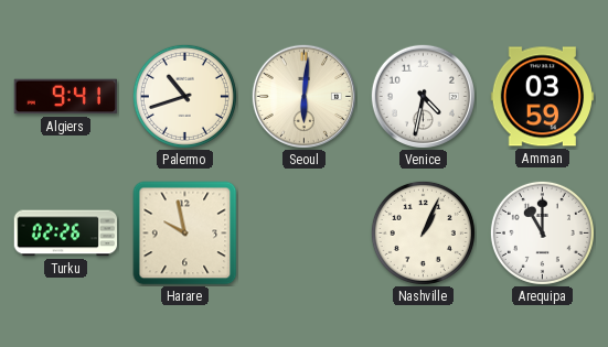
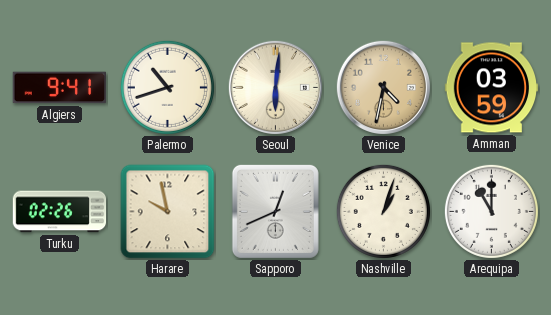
Venice dial: white -> champagne
Sapporo: none -> 12:41
Nashville: 1:04 -> 1:03
